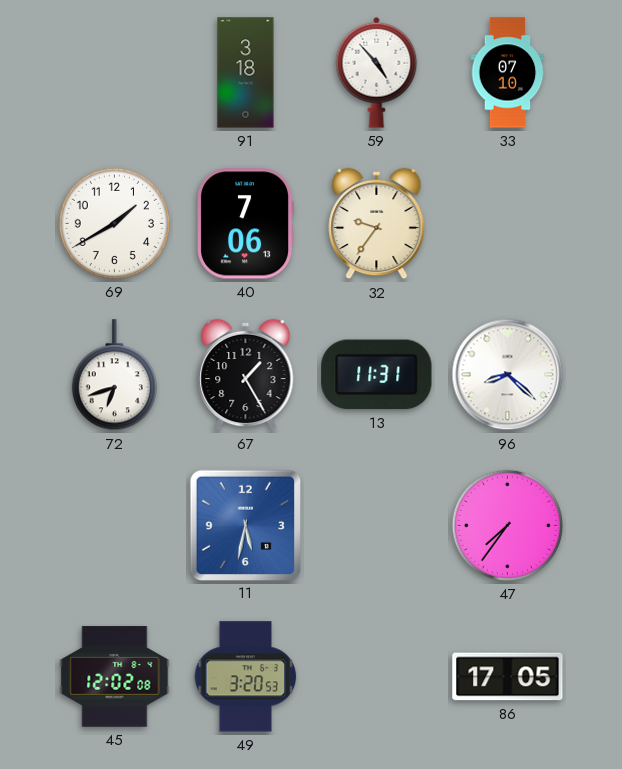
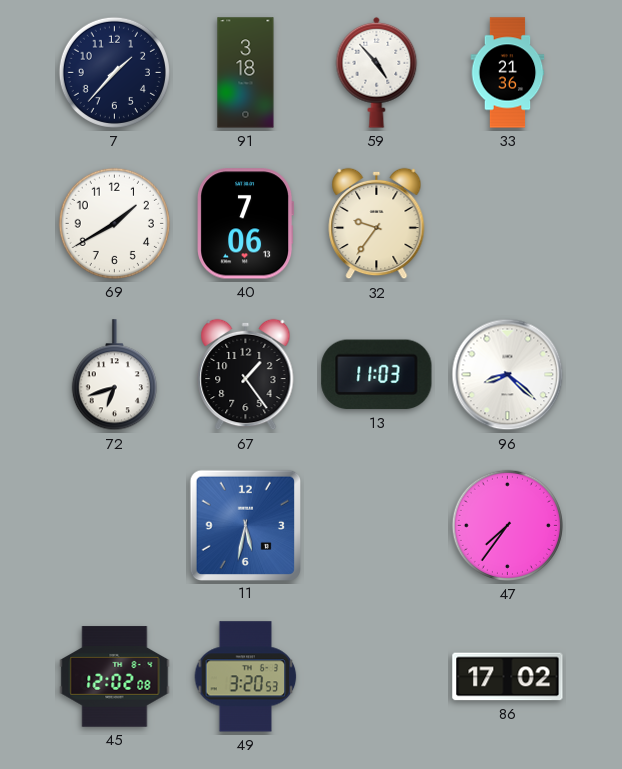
7: none -> 1:37
33: 07:10 -> 21:36
67: 1:25 -> 1:24
13: 11:31 -> 11:03
86: 17:05 -> 17:02
